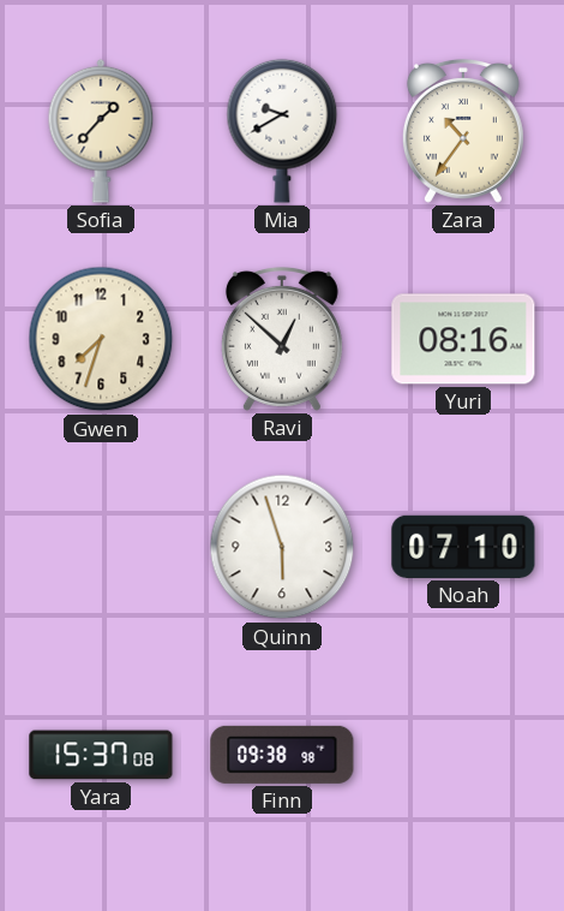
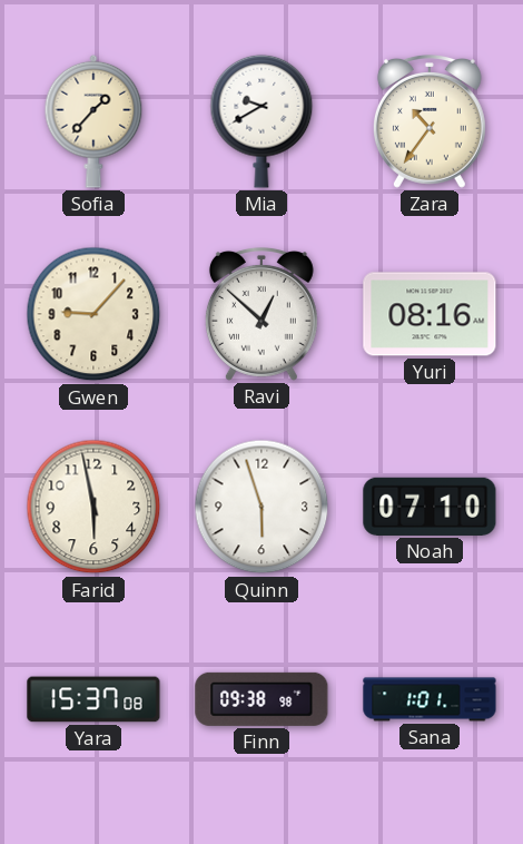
Gwen: 7:33 -> 9:07
Farid: none -> 5:58
Sana: none -> 1:01
